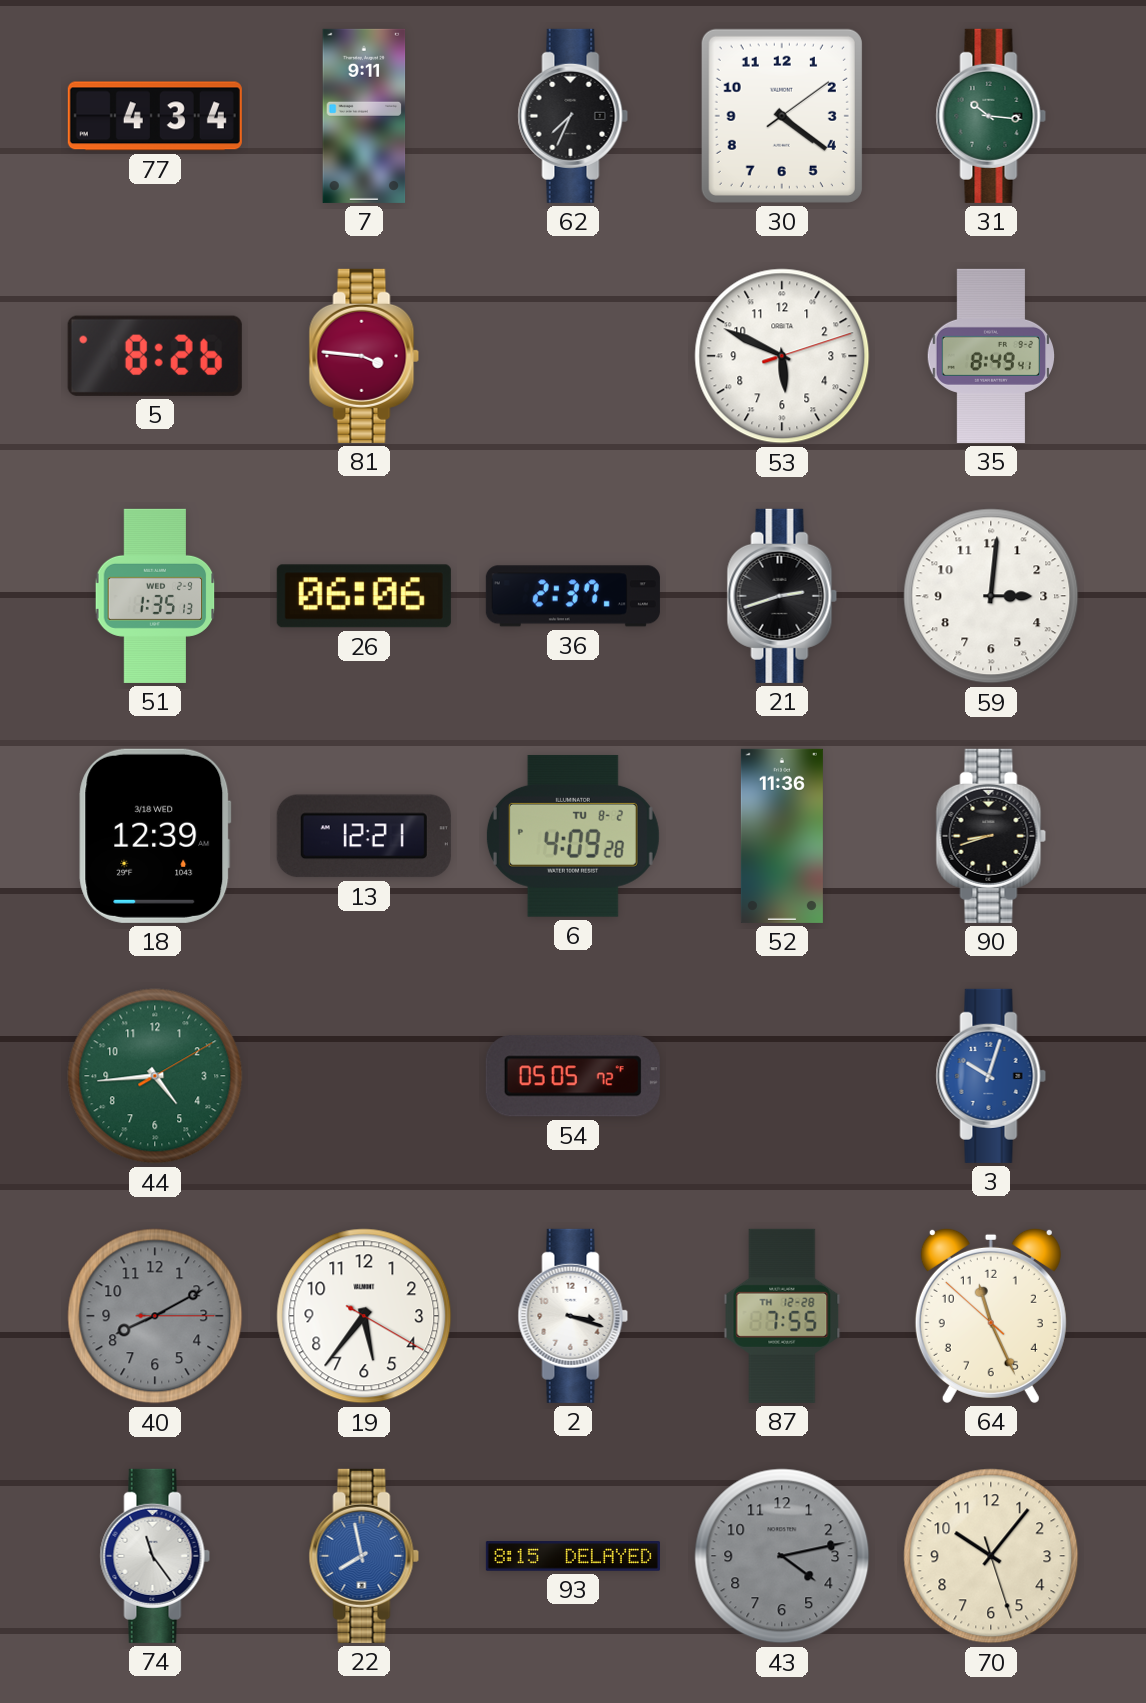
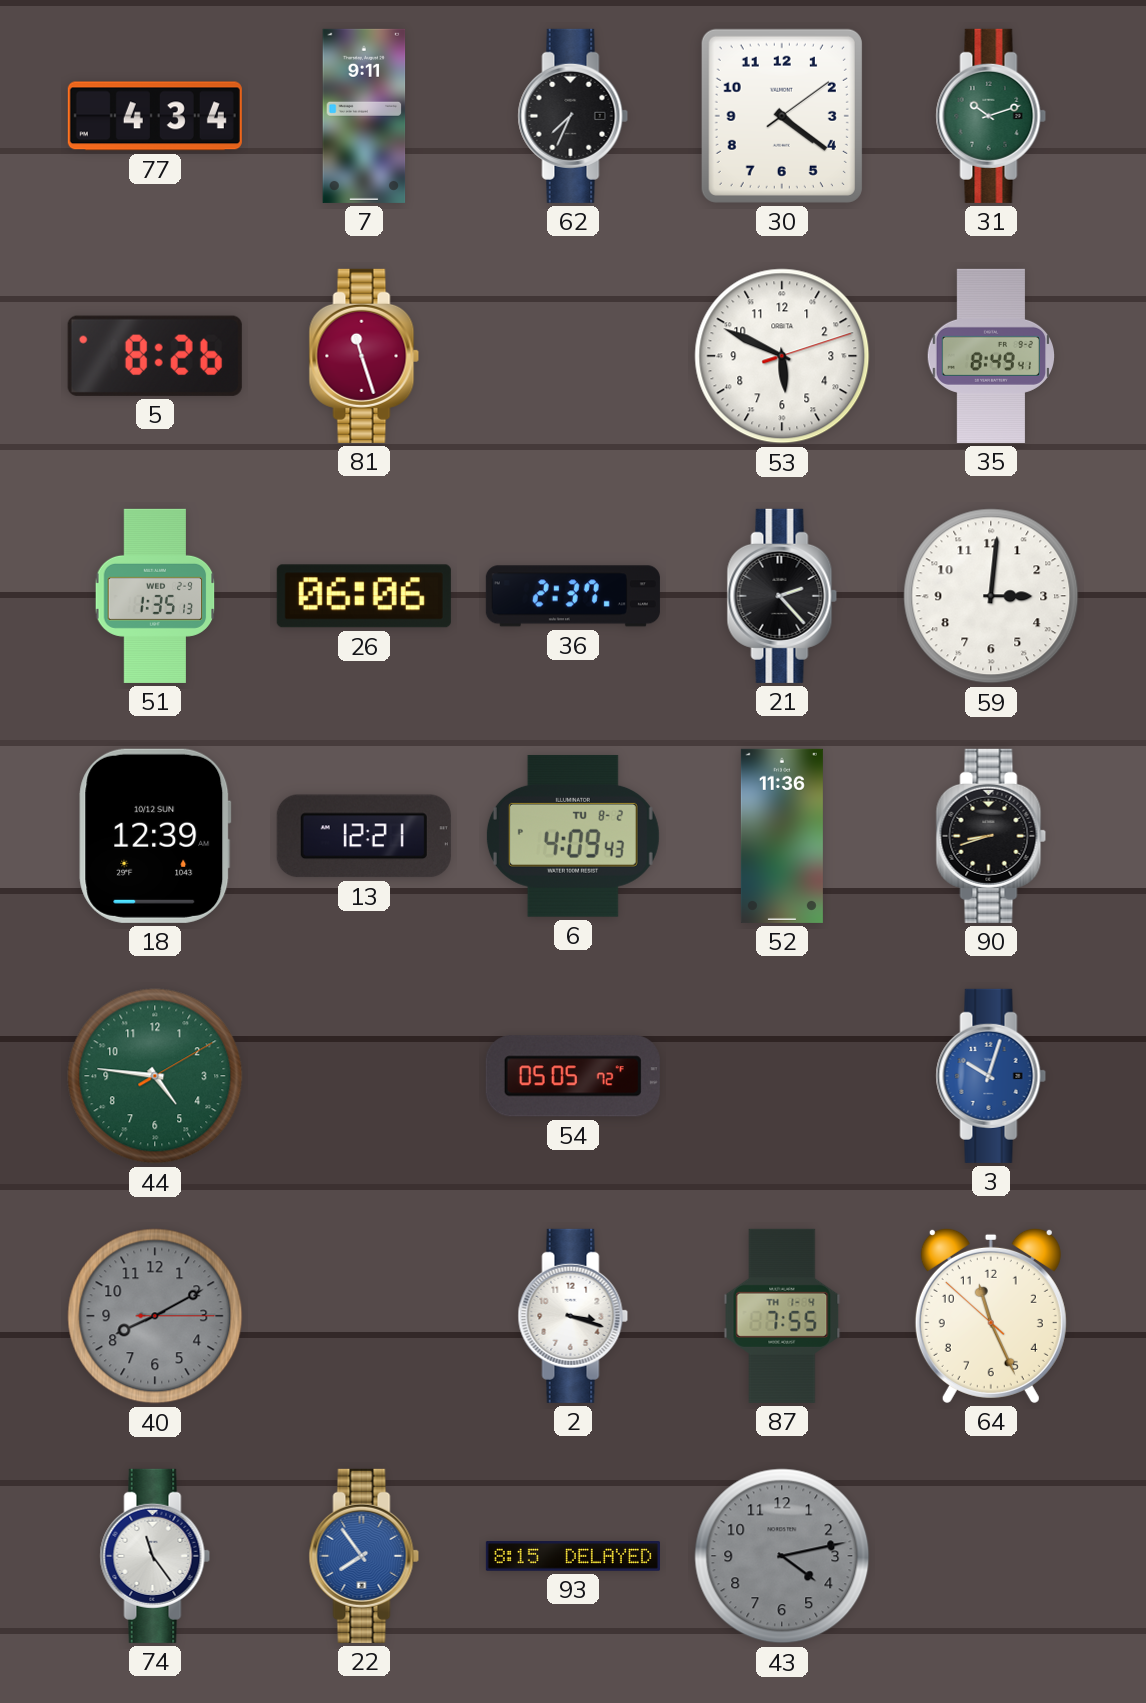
31: 10:16 -> 10:12
81: 3:46 -> 11:27
21: 2:42 -> 2:23
18 date: 3/18 WED -> 10/12 SUN
6: 4:09:28 -> 4:09:43
44: 4:44 -> 4:46
19: 5:36 -> none
87 date: TH 12-28 -> TH 1-4
22: 7:58 -> 7:54
70: 10:06 -> none
